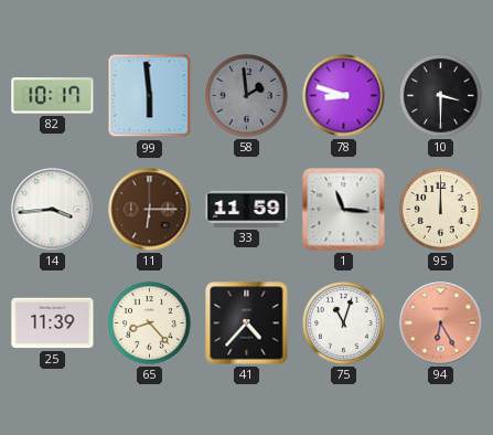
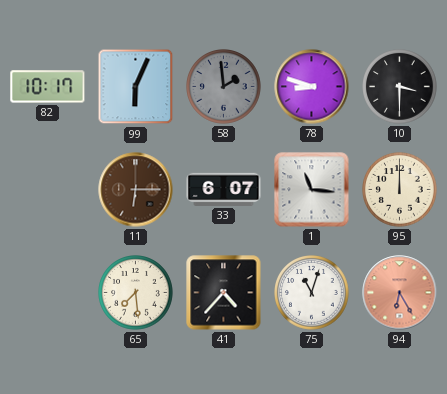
99: 5:59 -> 6:04
14: 3:44 -> none
33: 11:59 -> 6:07
25: 11:39 -> none
65: 8:23 -> 7:29
